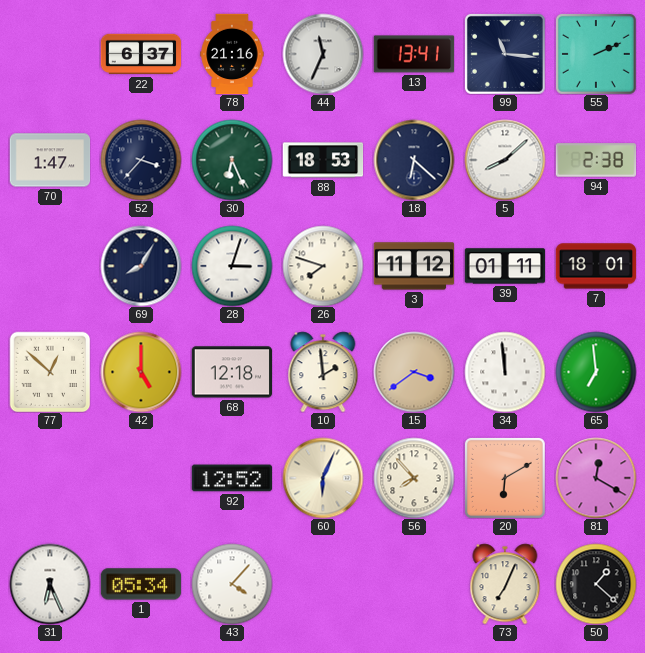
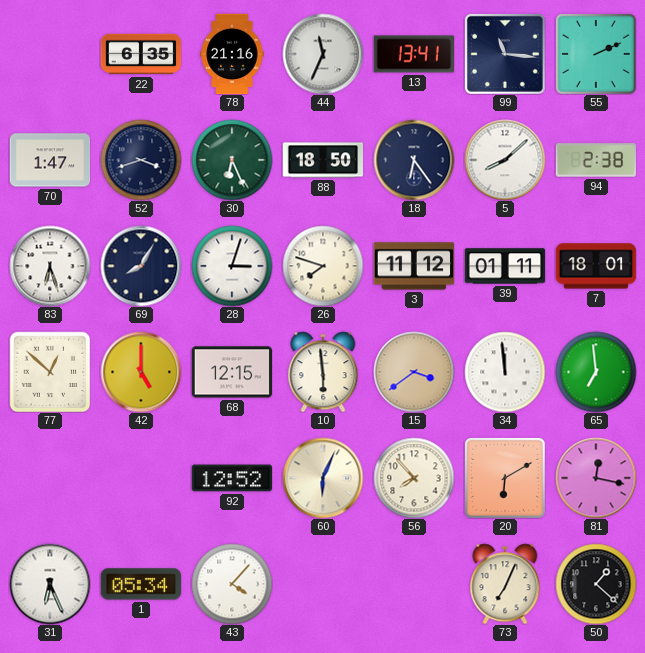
22: 6:37 -> 6:35
52: 3:37 -> 3:42
88: 18:53 -> 18:50
18: 6:22 -> 6:24
83: none -> 6:27
68: 12:18 -> 12:15
10: 1:59 -> 5:59
81: 12:20 -> 12:17
